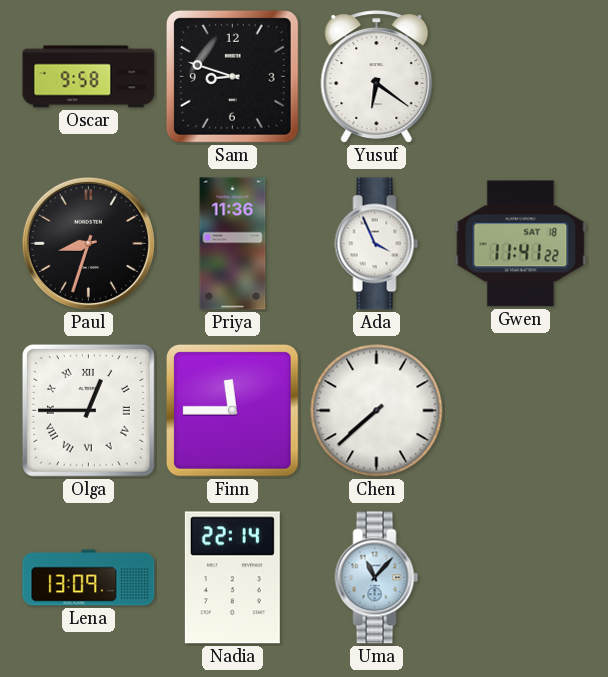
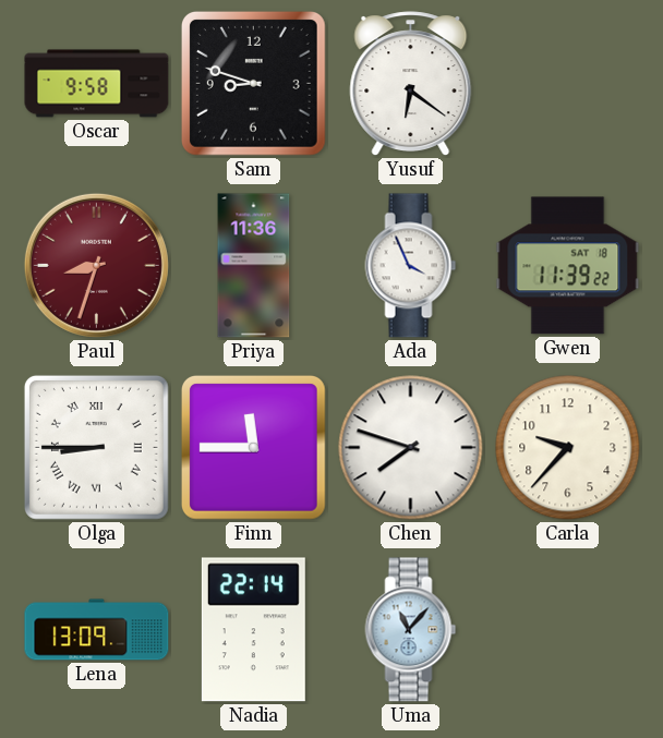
Paul dial: black -> burgundy
Gwen: 11:41 -> 11:39
Olga: 12:45 -> 8:45
Chen: 7:38 -> 7:48
Carla: none -> 9:37
